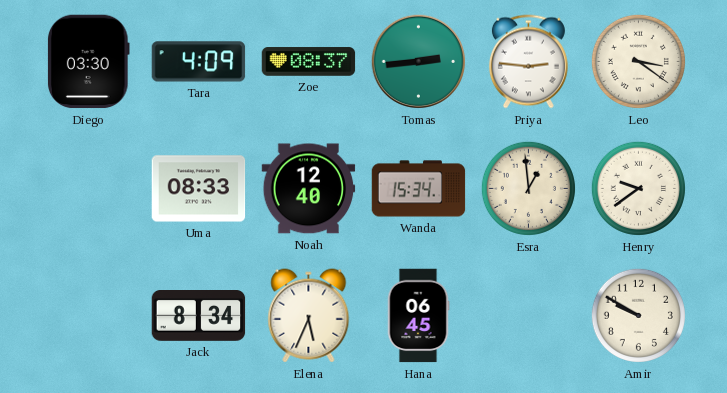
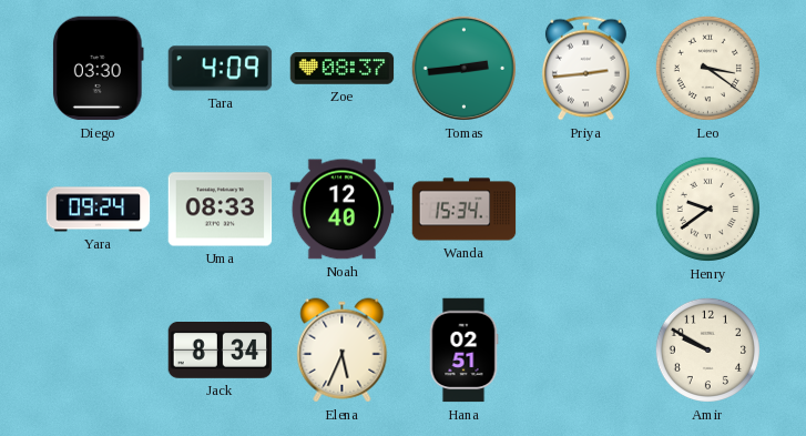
Priya: 2:46 -> 2:44
Yara: none -> 09:24
Esra: 12:59 -> none
Hana: 06:45 -> 02:51
